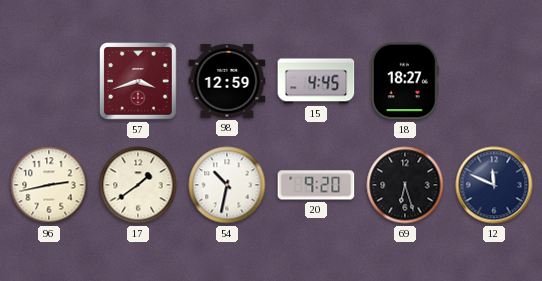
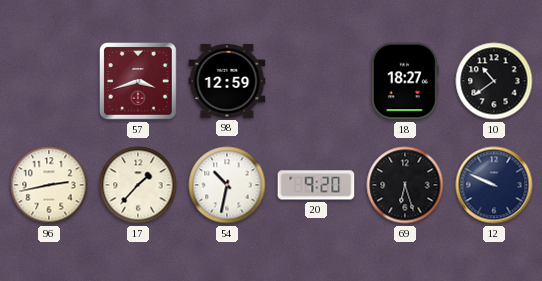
15: 4:45 -> none
10: none -> 10:39
17: 1:39 -> 1:37
12: 11:49 -> 9:49
